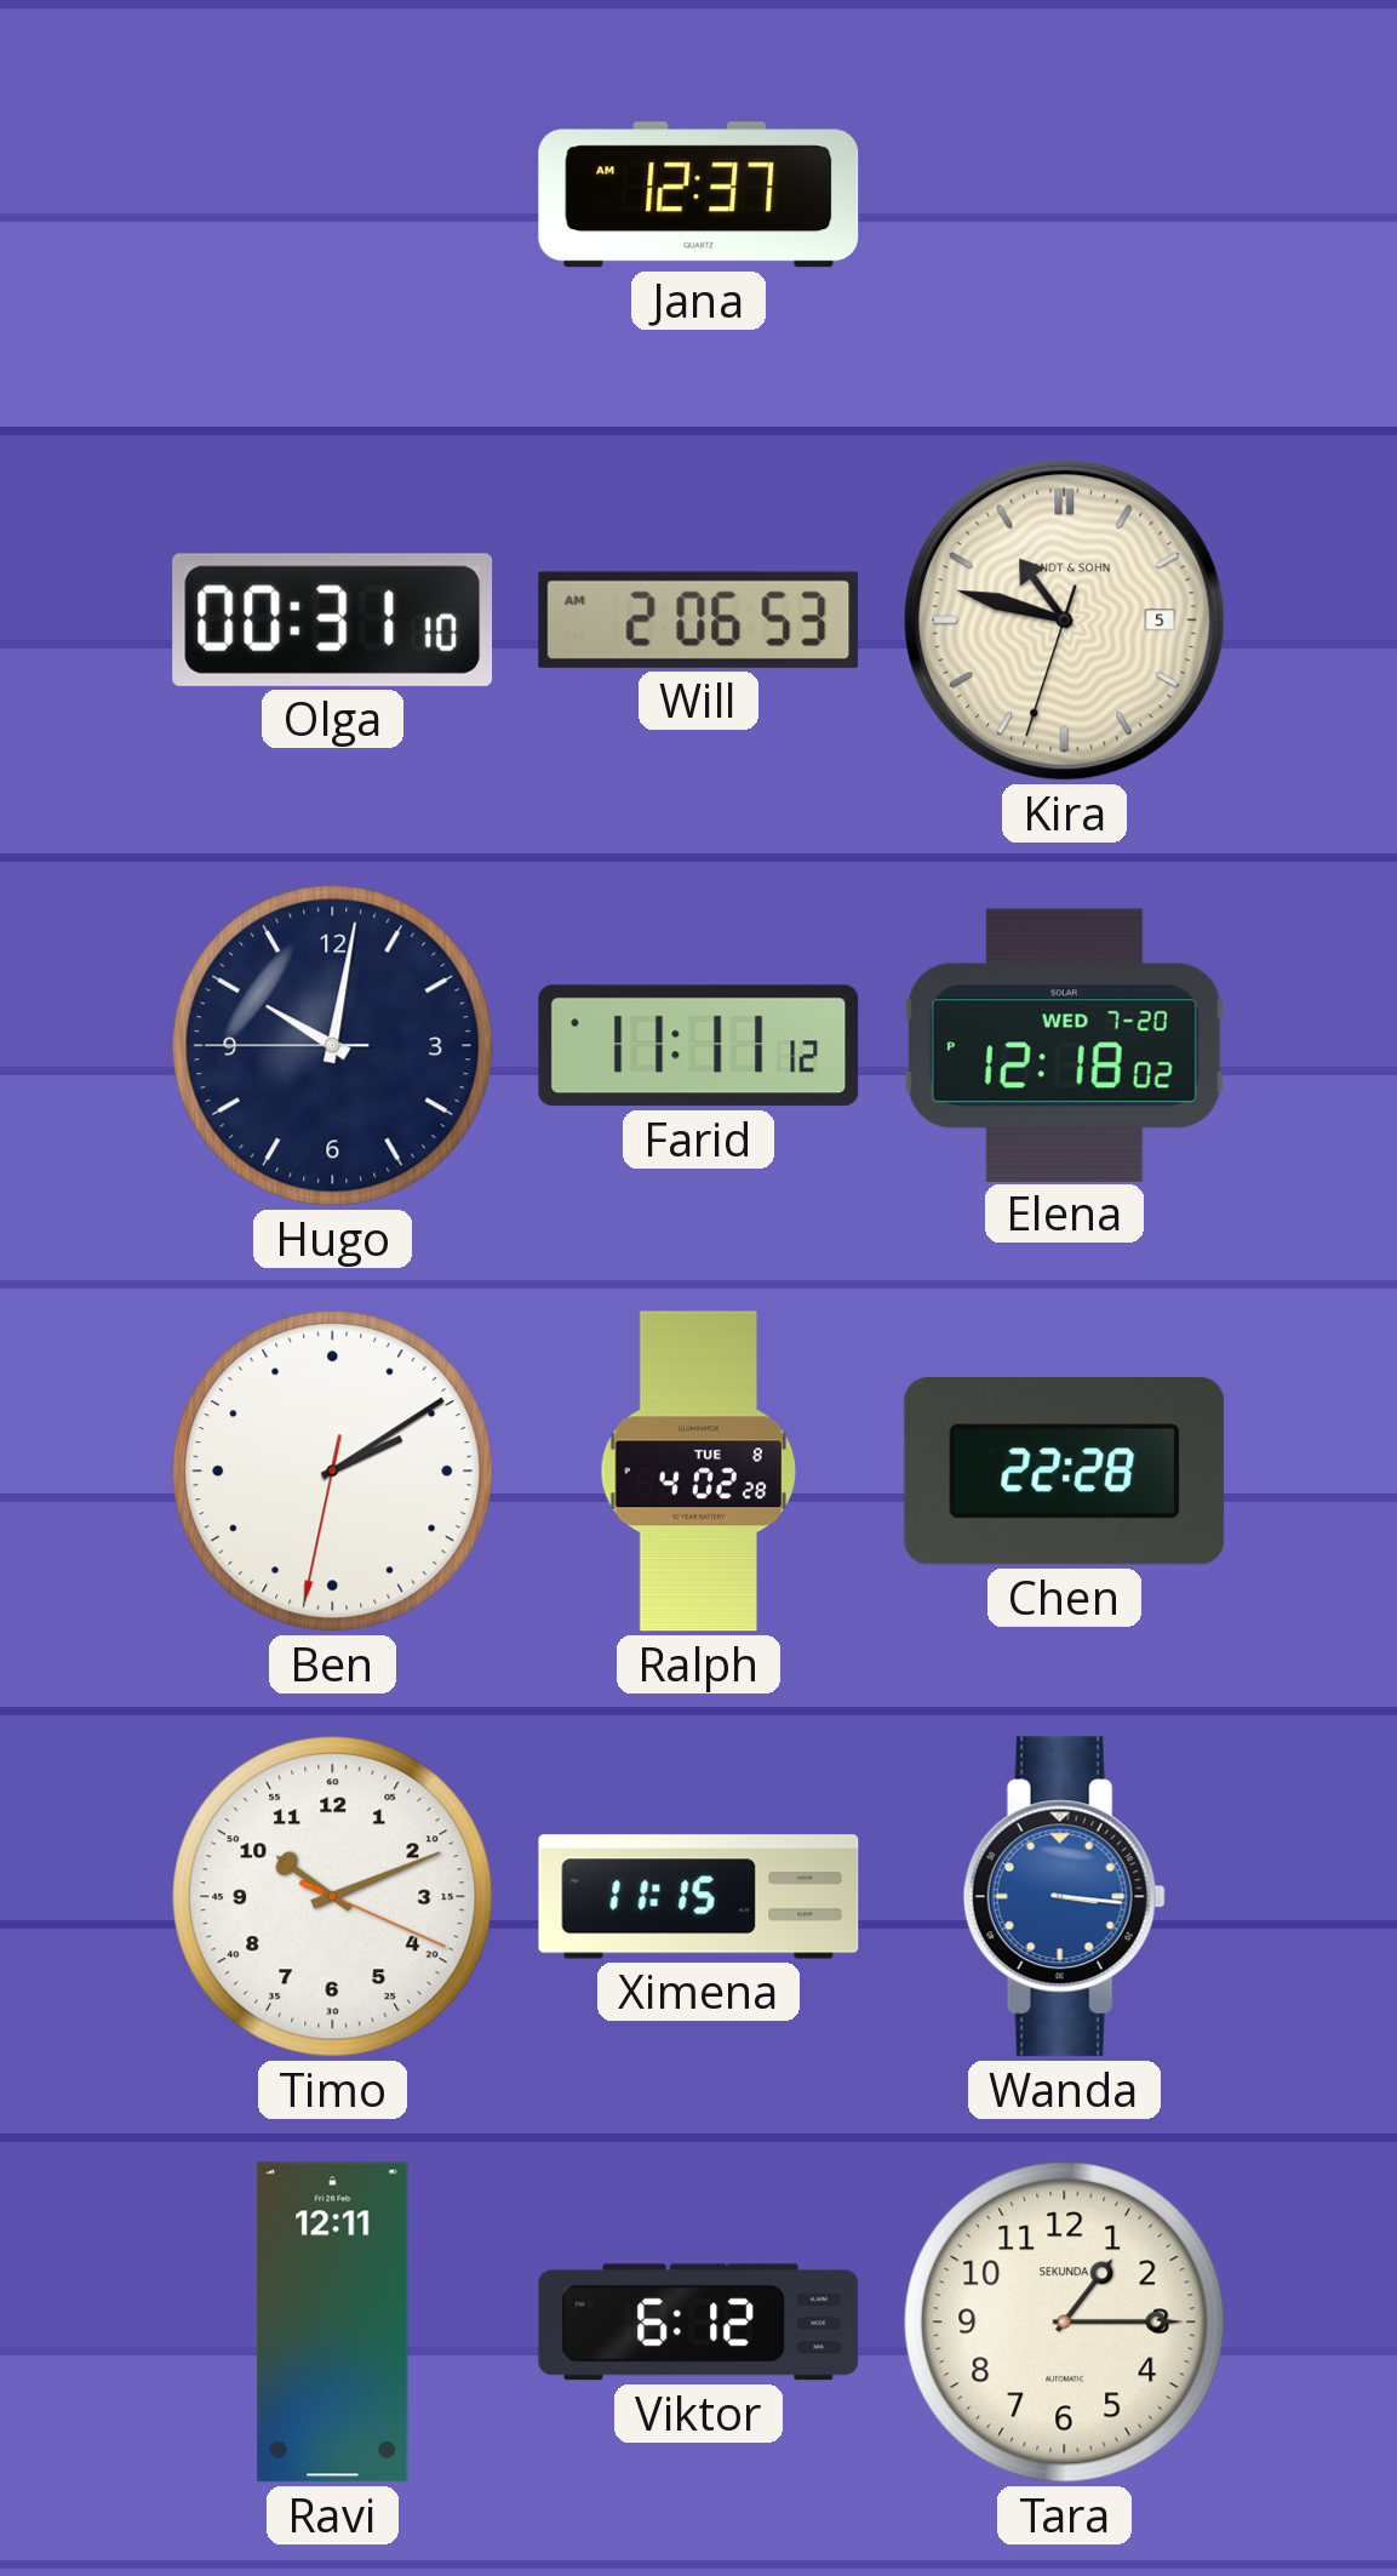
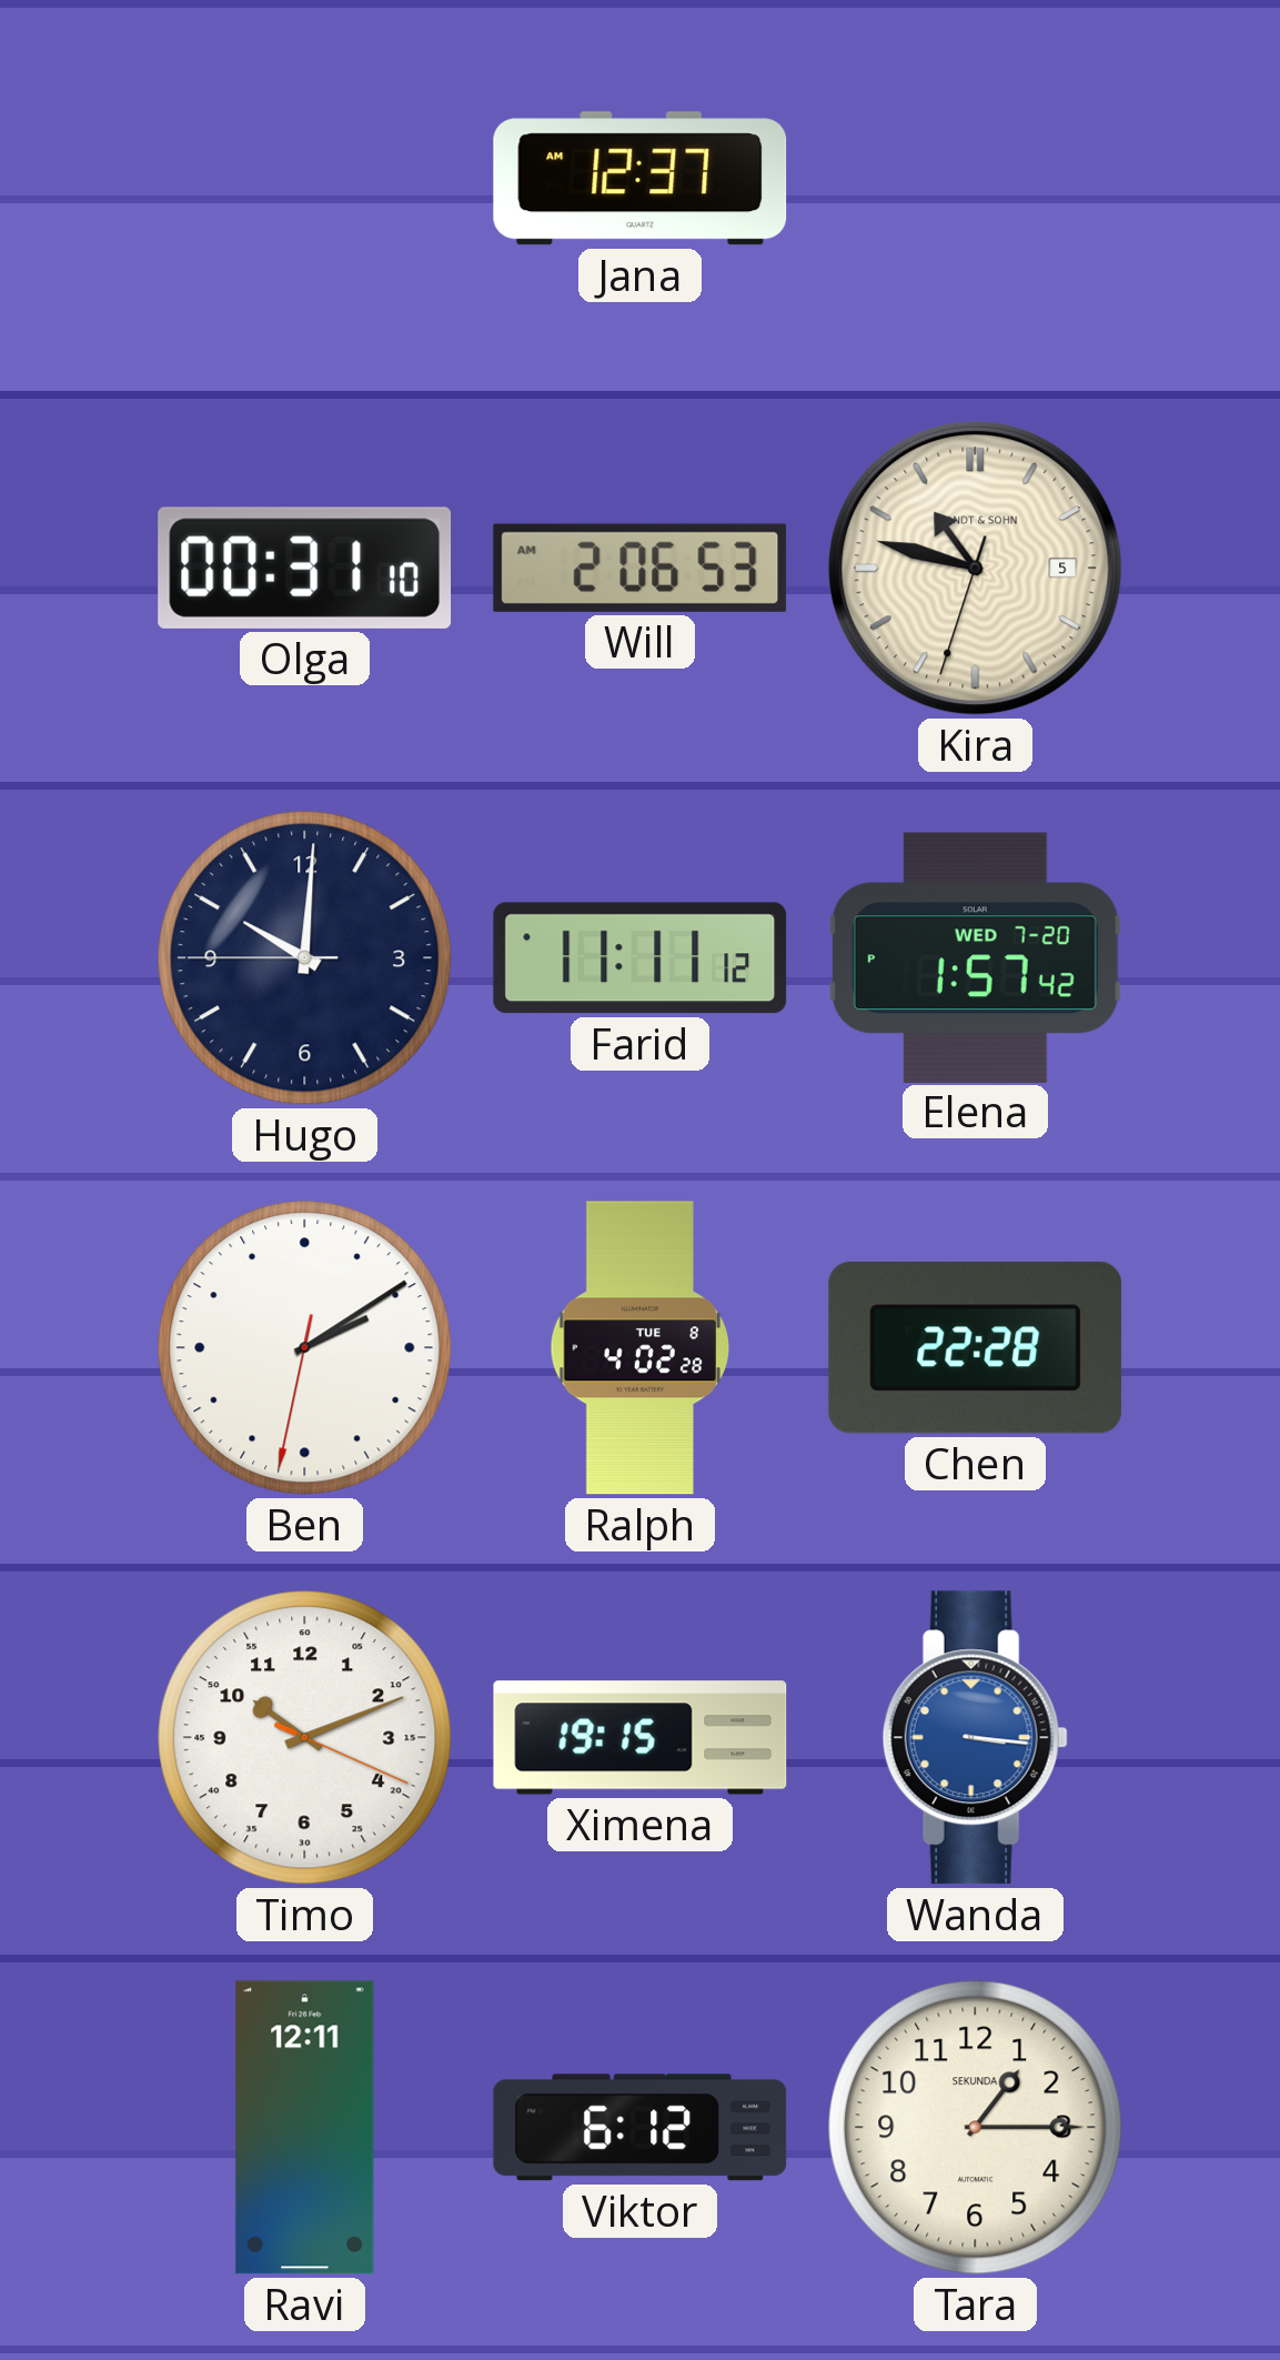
Hugo: 10:01 -> 10:00
Elena: 12:18 -> 1:57
Ximena: 11:15 -> 19:15
